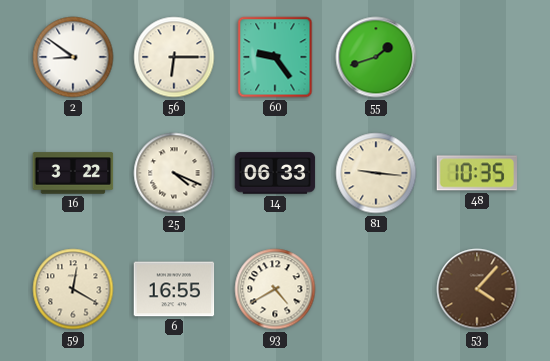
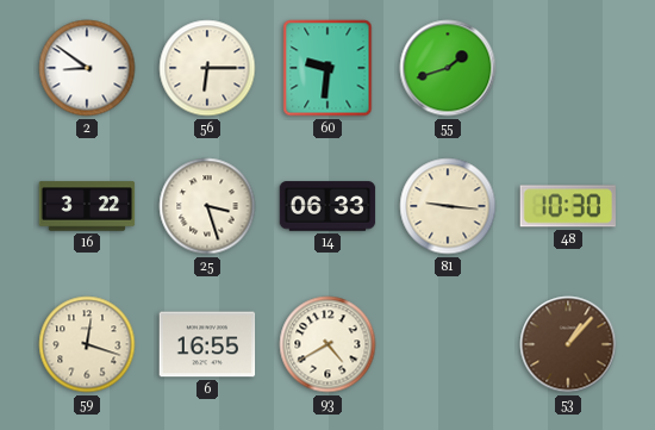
60: 9:24 -> 9:31
25: 4:19 -> 3:27
48: 10:35 -> 10:30
59: 12:20 -> 12:18
53: 4:07 -> 1:07
